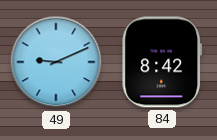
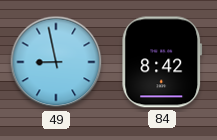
49: 9:11 -> 8:58
